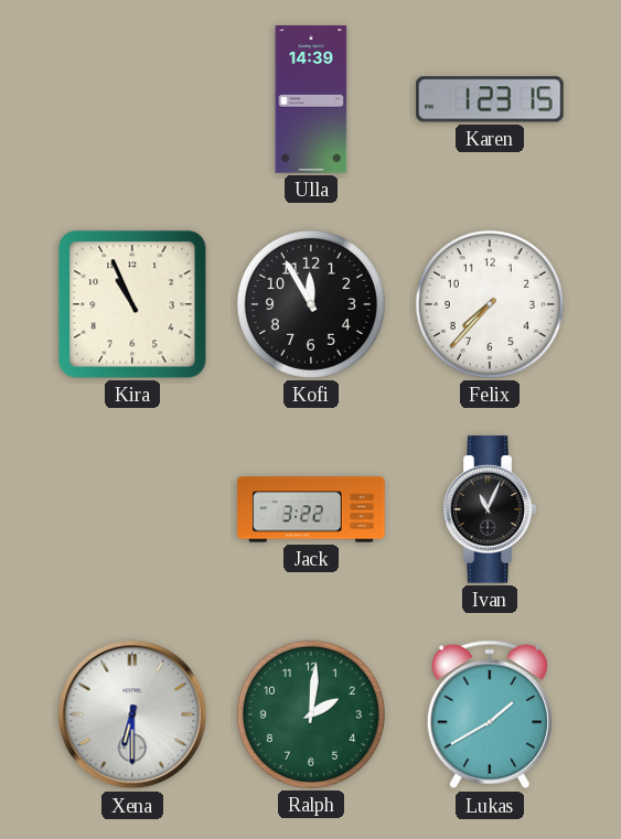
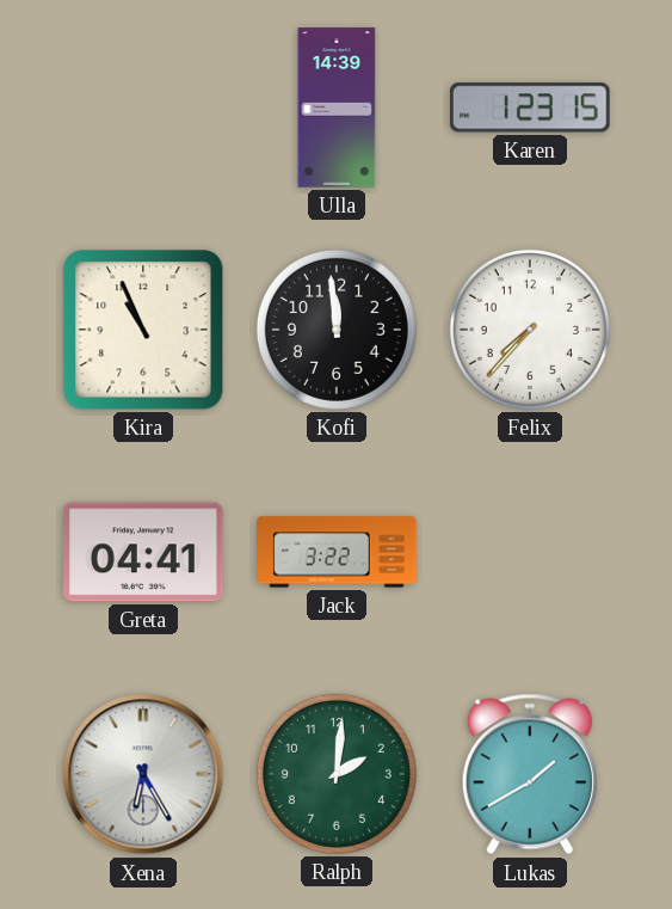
Kofi: 11:55 -> 11:59
Greta: none -> 04:41
Ivan: 11:04 -> none
Xena: 6:30 -> 6:25
